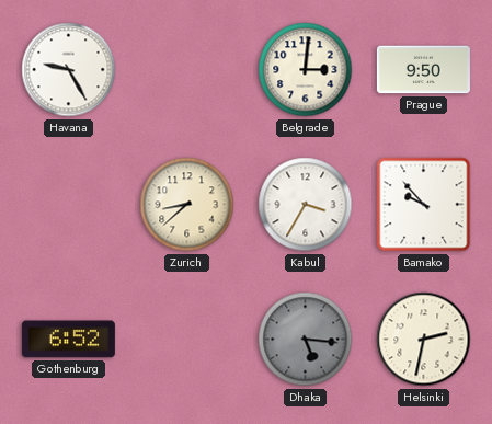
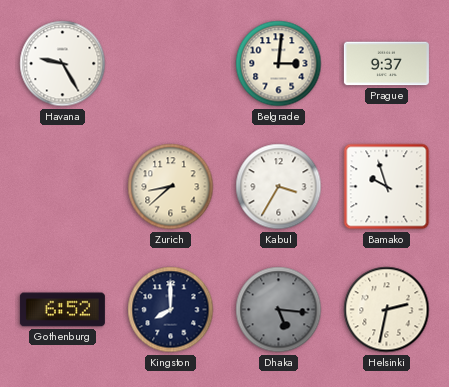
Prague: 9:50 -> 9:37
Bamako: 9:53 -> 9:57
Kingston: none -> 8:00
